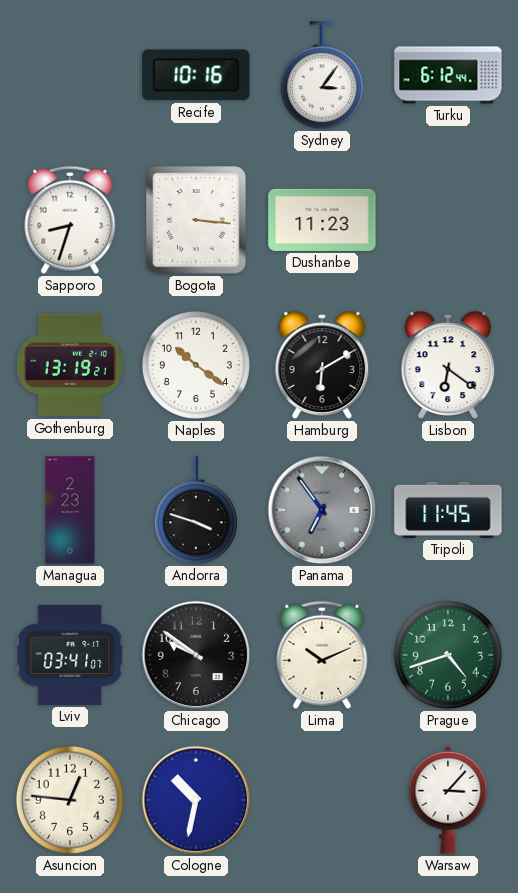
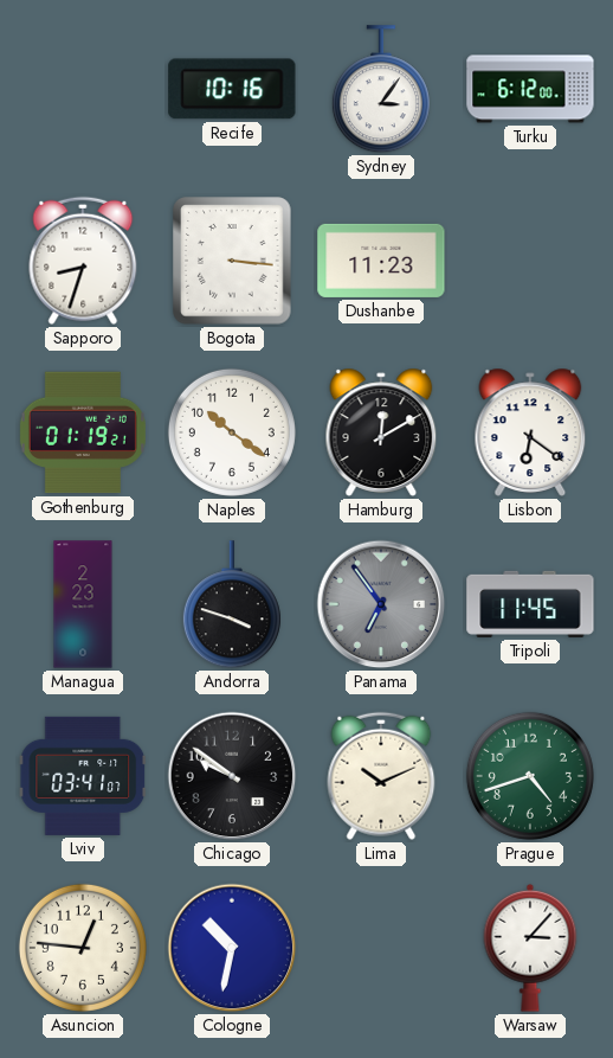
Turku: 6:12:44 -> 6:12:00
Gothenburg: 13:19 -> 01:19
Hamburg: 6:10 -> 12:10
